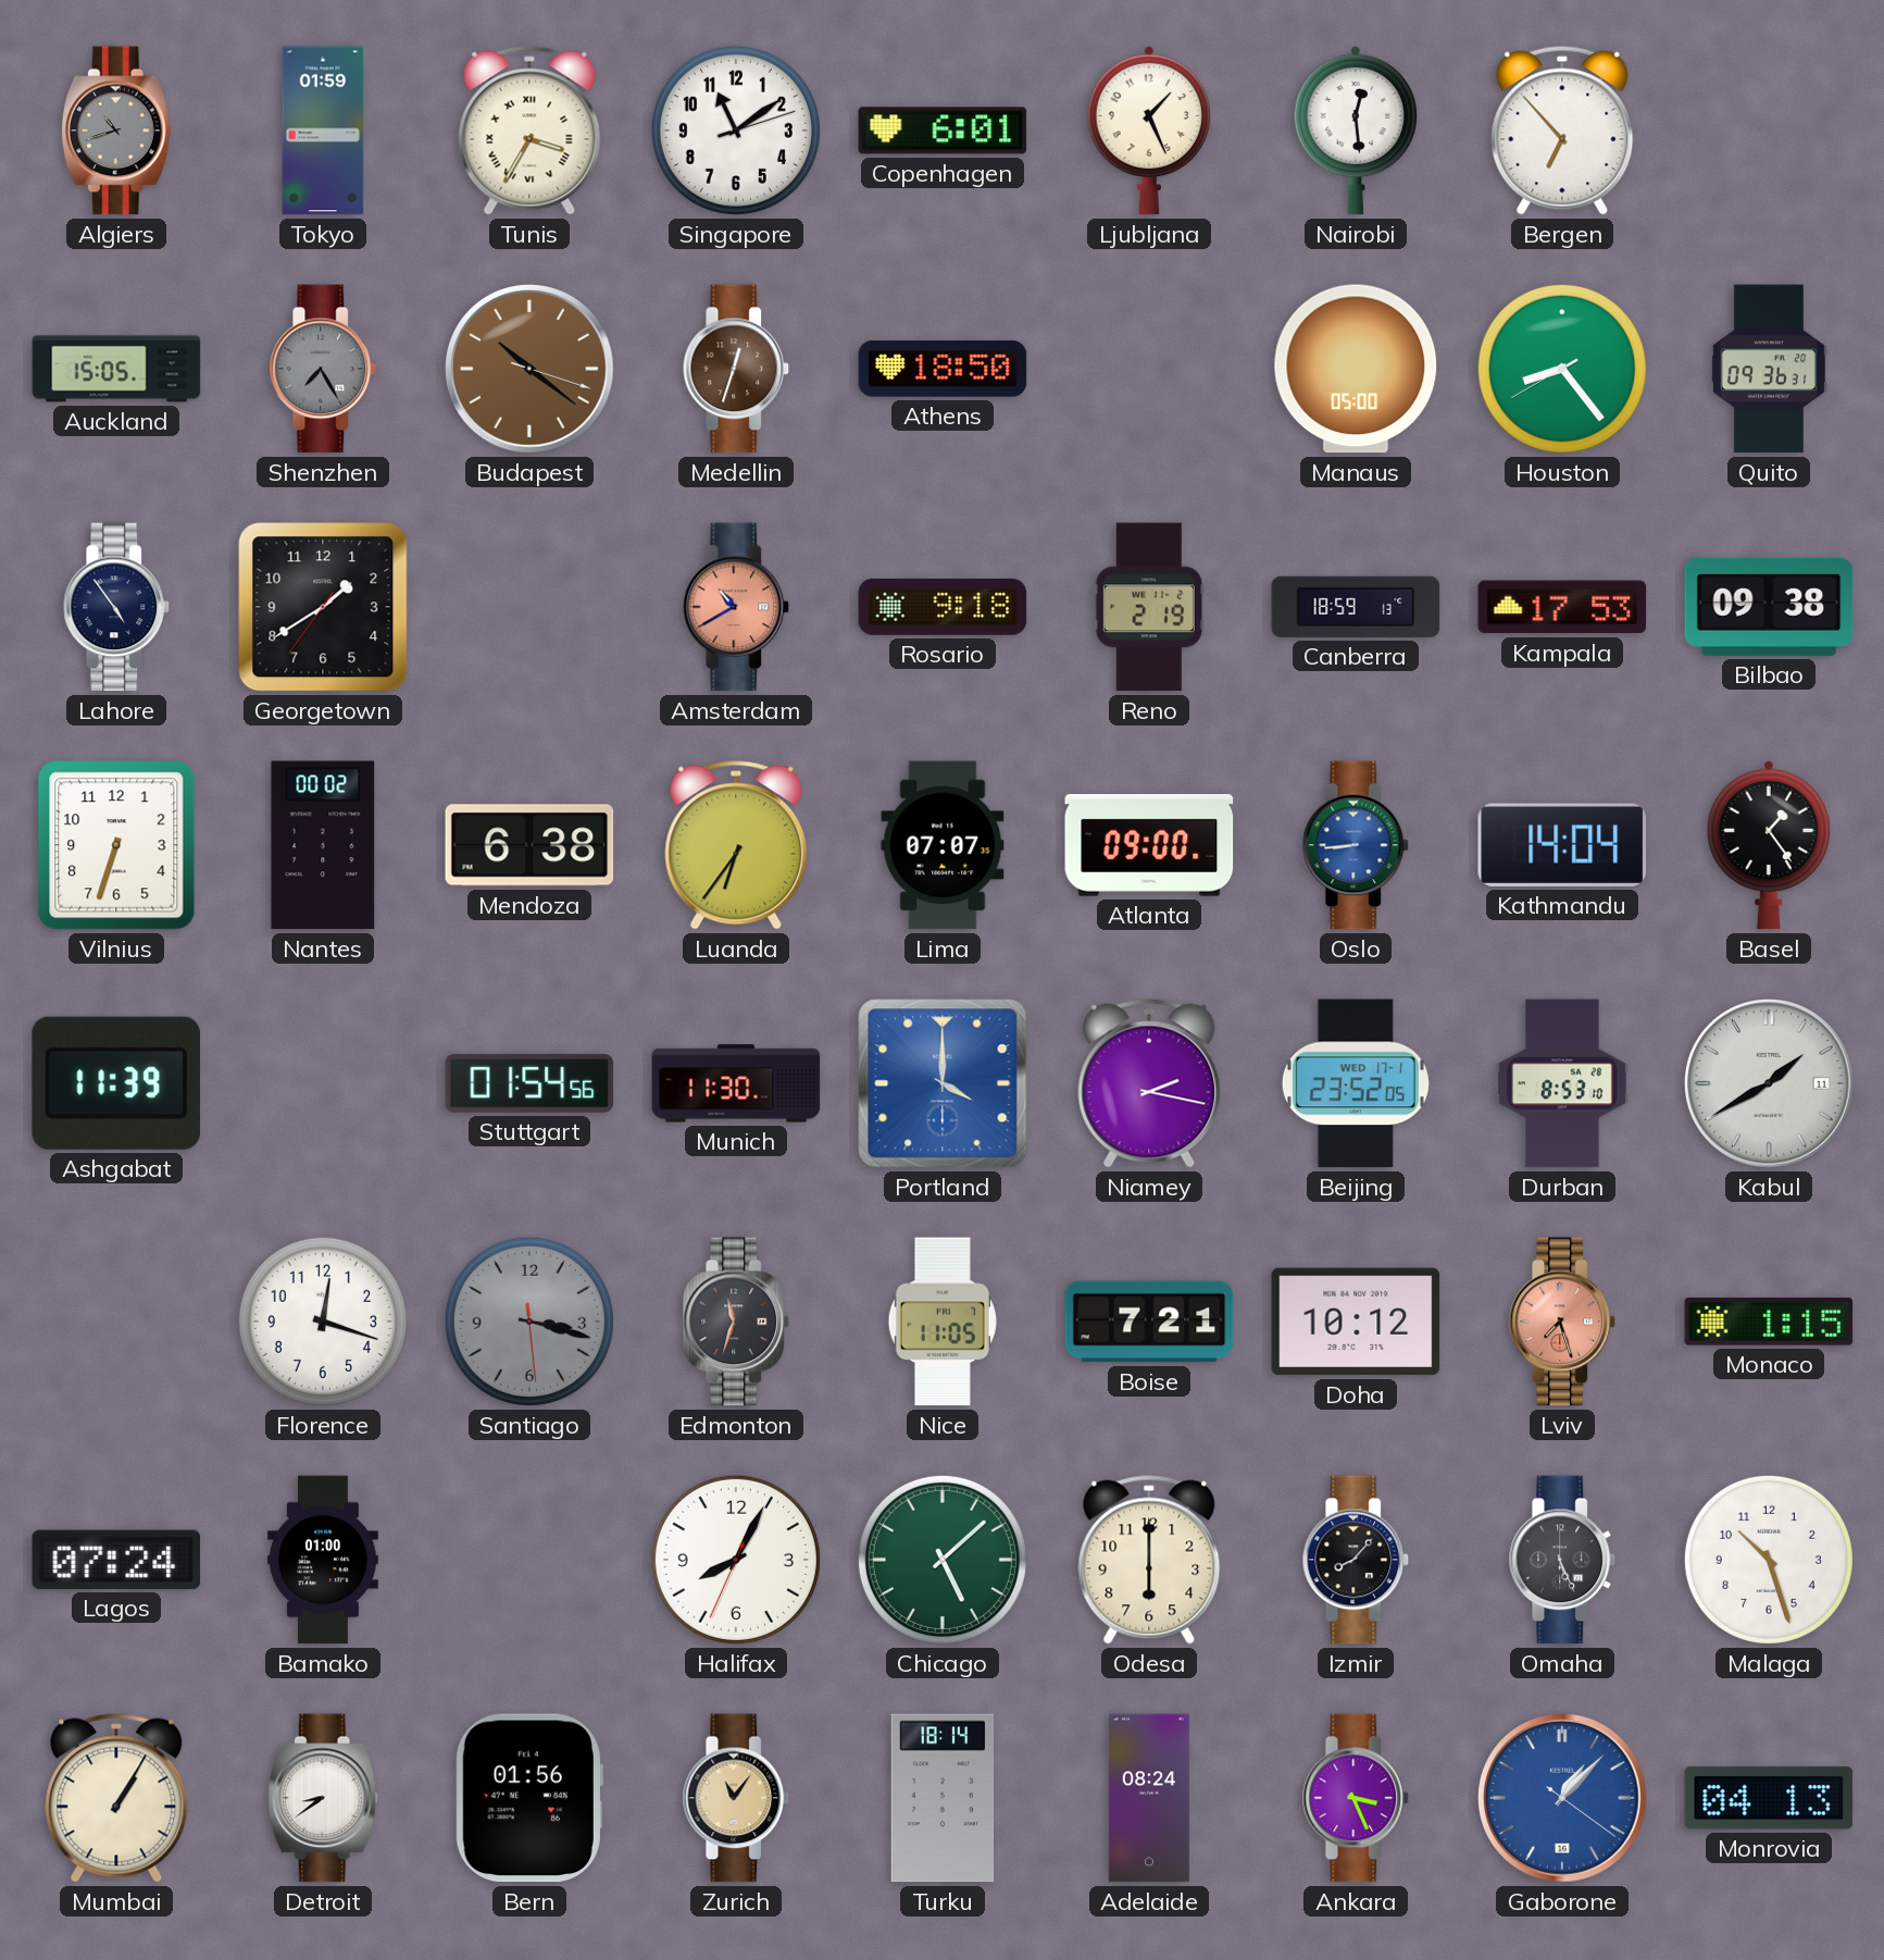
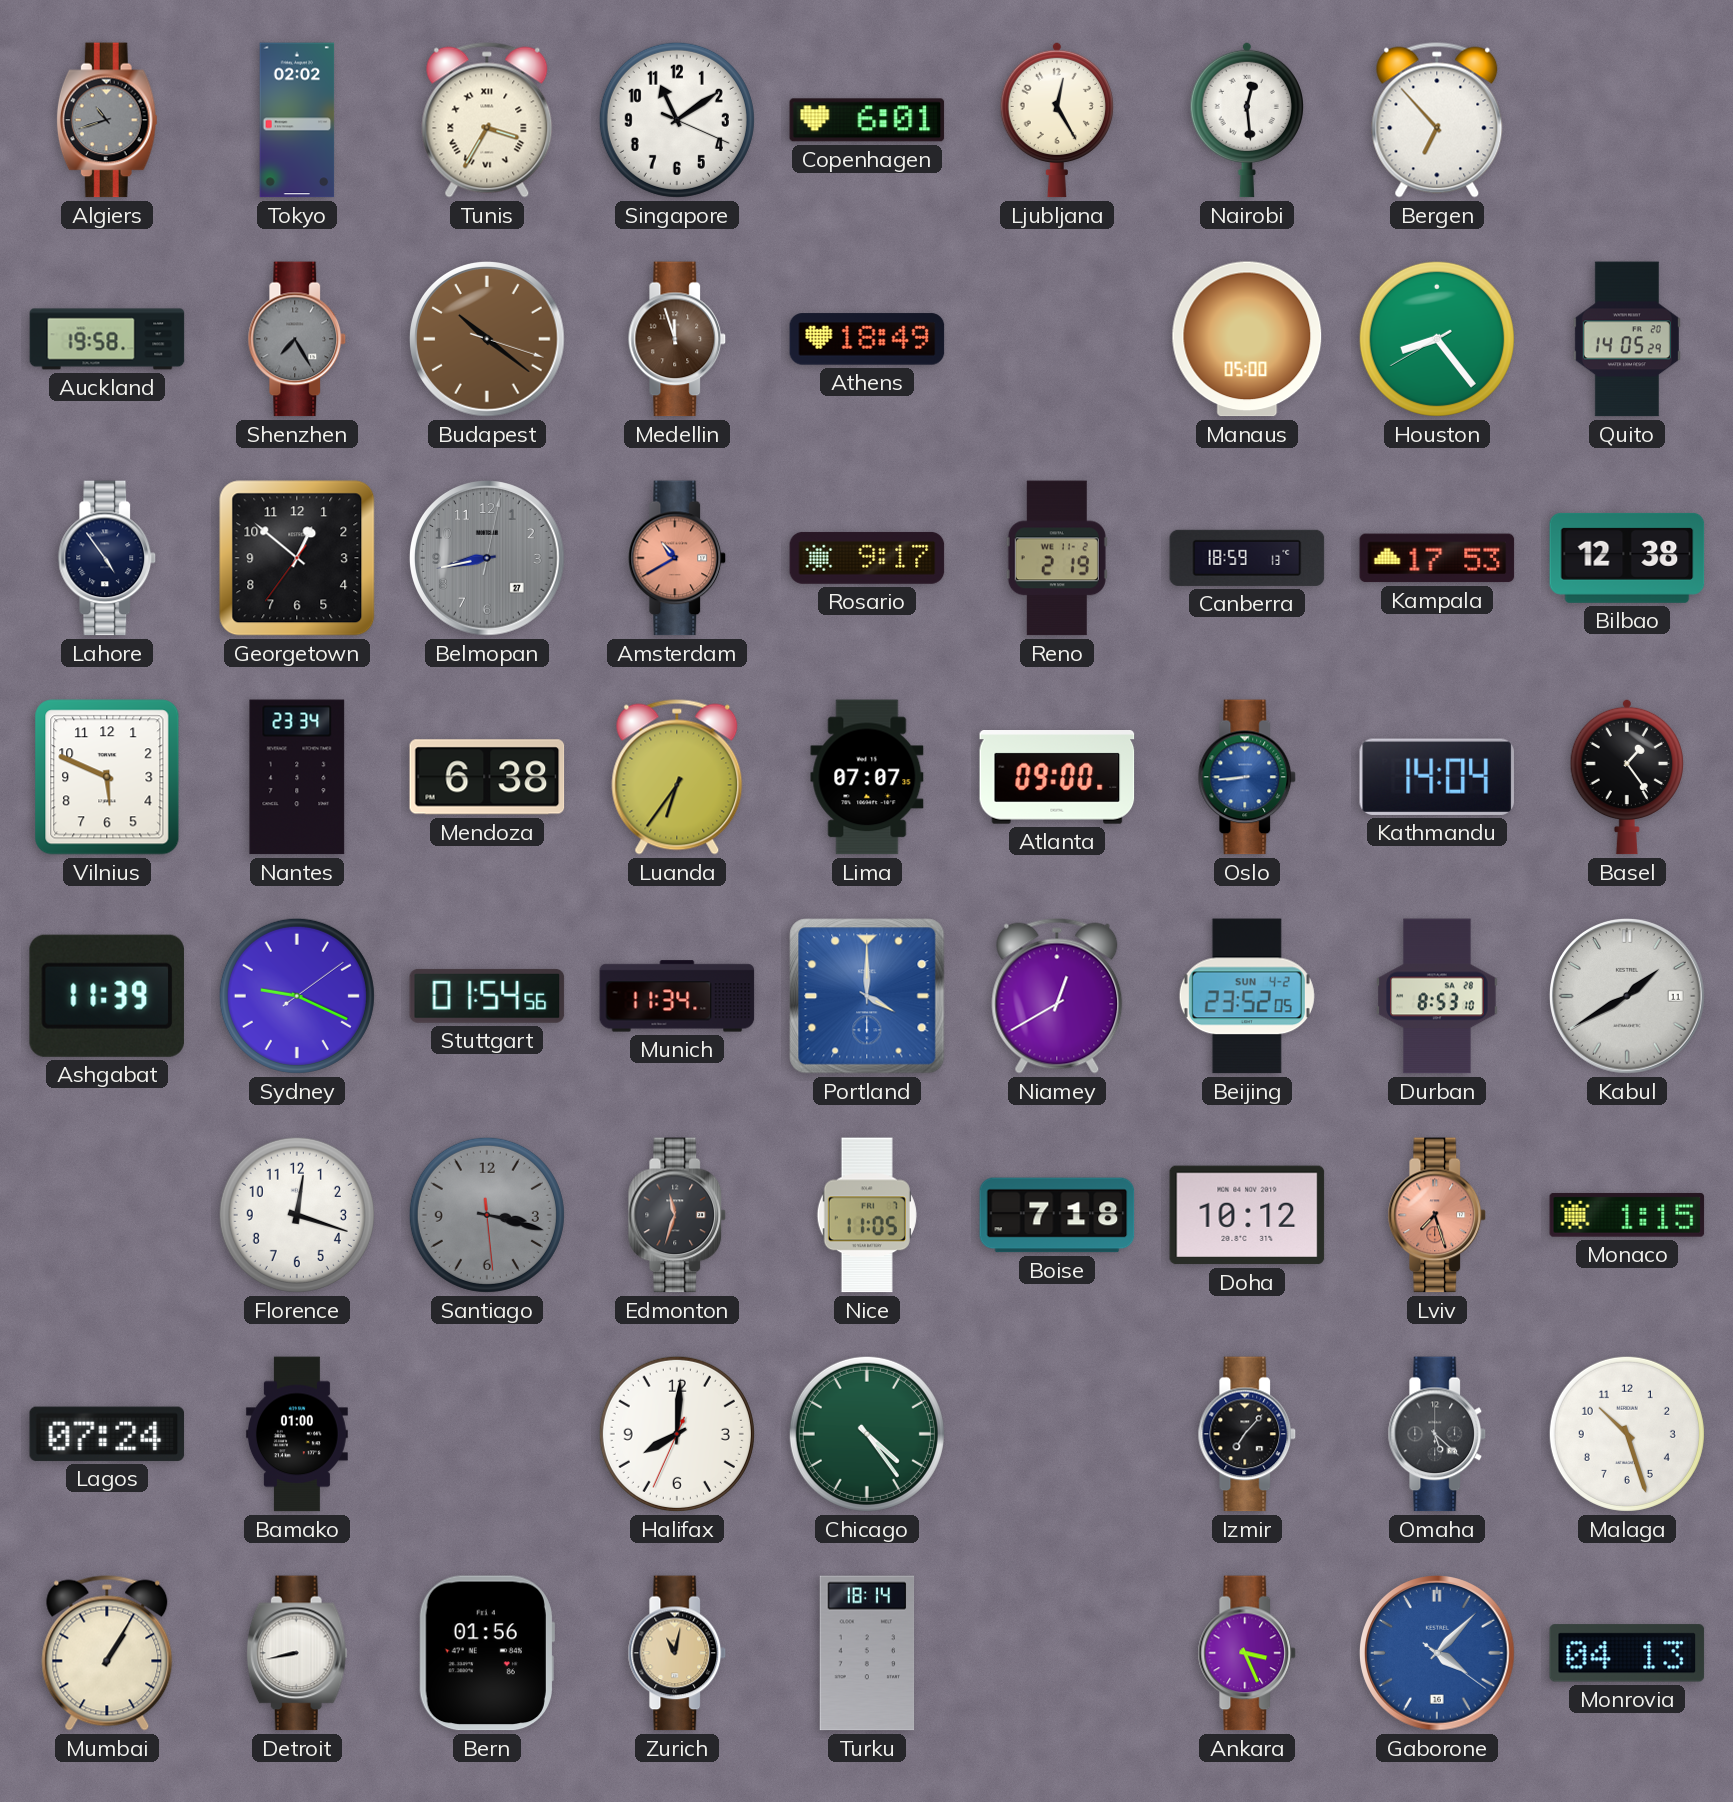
Tokyo: 01:59 -> 02:02
Singapore: 11:09:12 -> 11:09:19
Ljubljana: 1:26 -> 12:25
Auckland: 15:05 -> 19:58
Medellin: 12:33 -> 11:57
Athens: 18:50 -> 18:49
Quito: 09:36 -> 14:05
Georgetown: 1:39 -> 12:51
Belmopan: none -> 8:43
Rosario: 9:18 -> 9:17
Bilbao: 09:38 -> 12:38
Vilnius: 6:33 -> 5:49
Nantes: 00:02 -> 23:34
Sydney: none -> 9:19
Munich: 11:30 -> 11:34
Niamey: 2:17 -> 12:40
Beijing date: WED 17-1 -> SUN 4-2
Boise: 7:21 -> 7:18
Halifax: 8:04 -> 8:00
Chicago: 5:08 -> 4:24
Odesa: 6:00 -> none
Izmir: 8:07 -> 7:07
Omaha: 5:26 -> 5:22
Detroit: 8:39 -> 8:43
Zurich: 11:06 -> 11:02
Adelaide: 08:24 -> none
Gaborone: 1:07 -> 4:07
